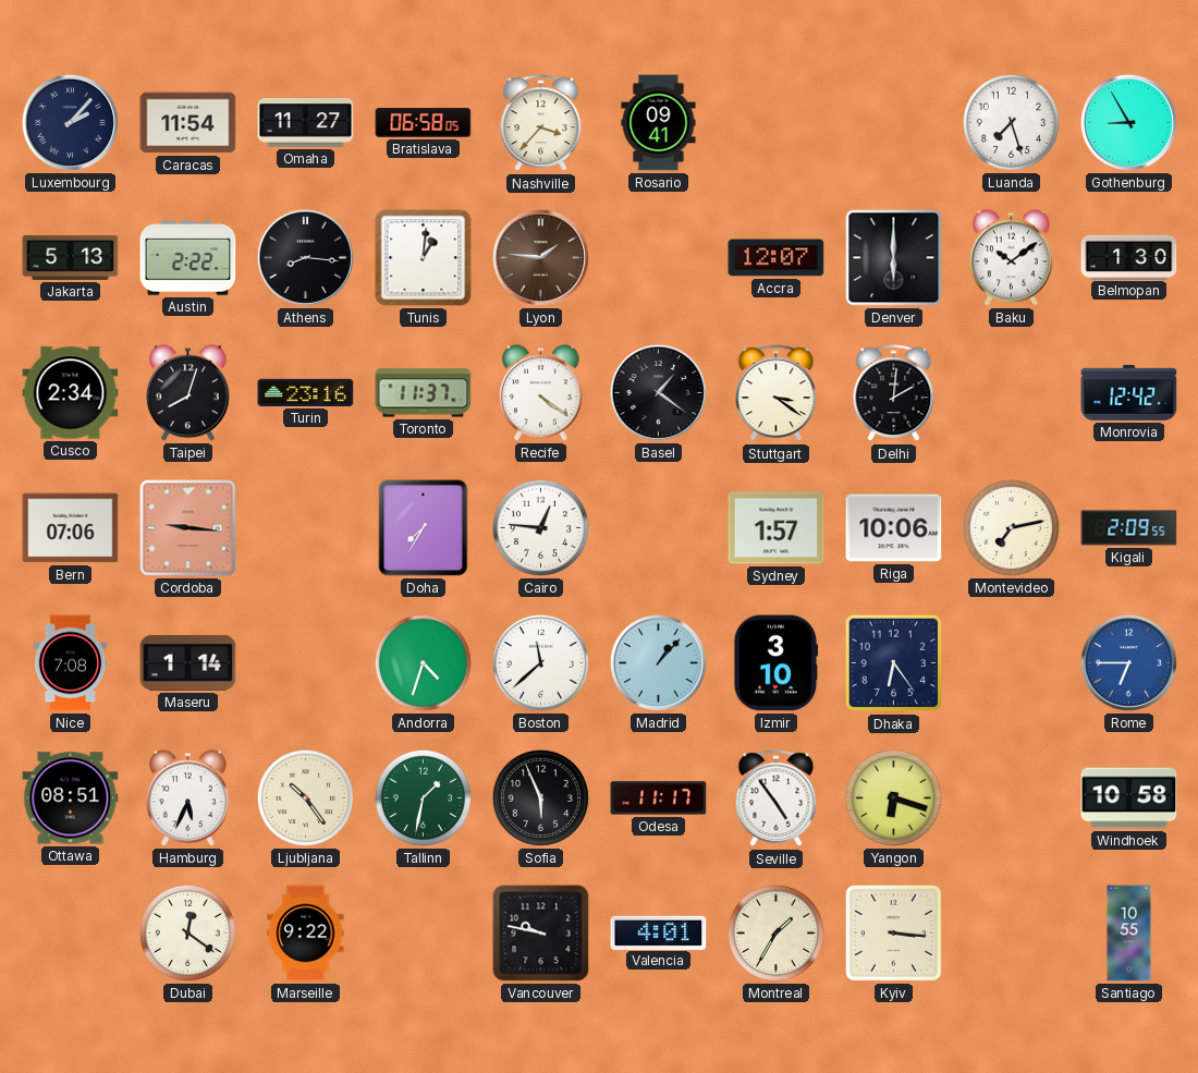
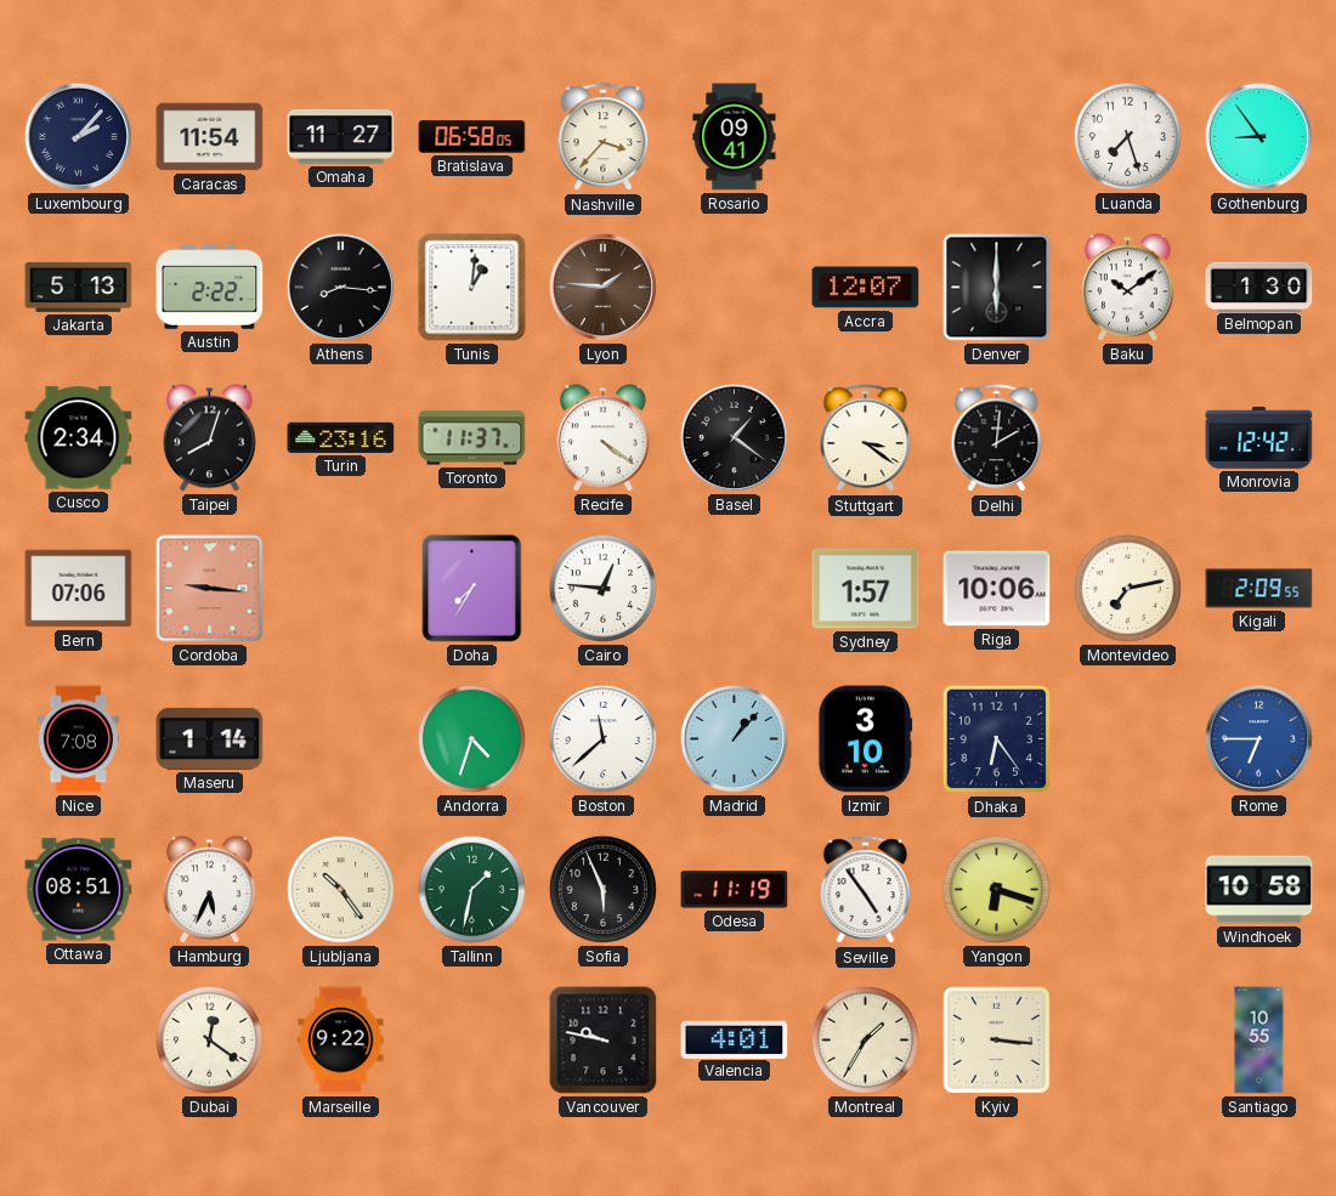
Gothenburg: 8:55 -> 8:54
Odesa: 11:17 -> 11:19
